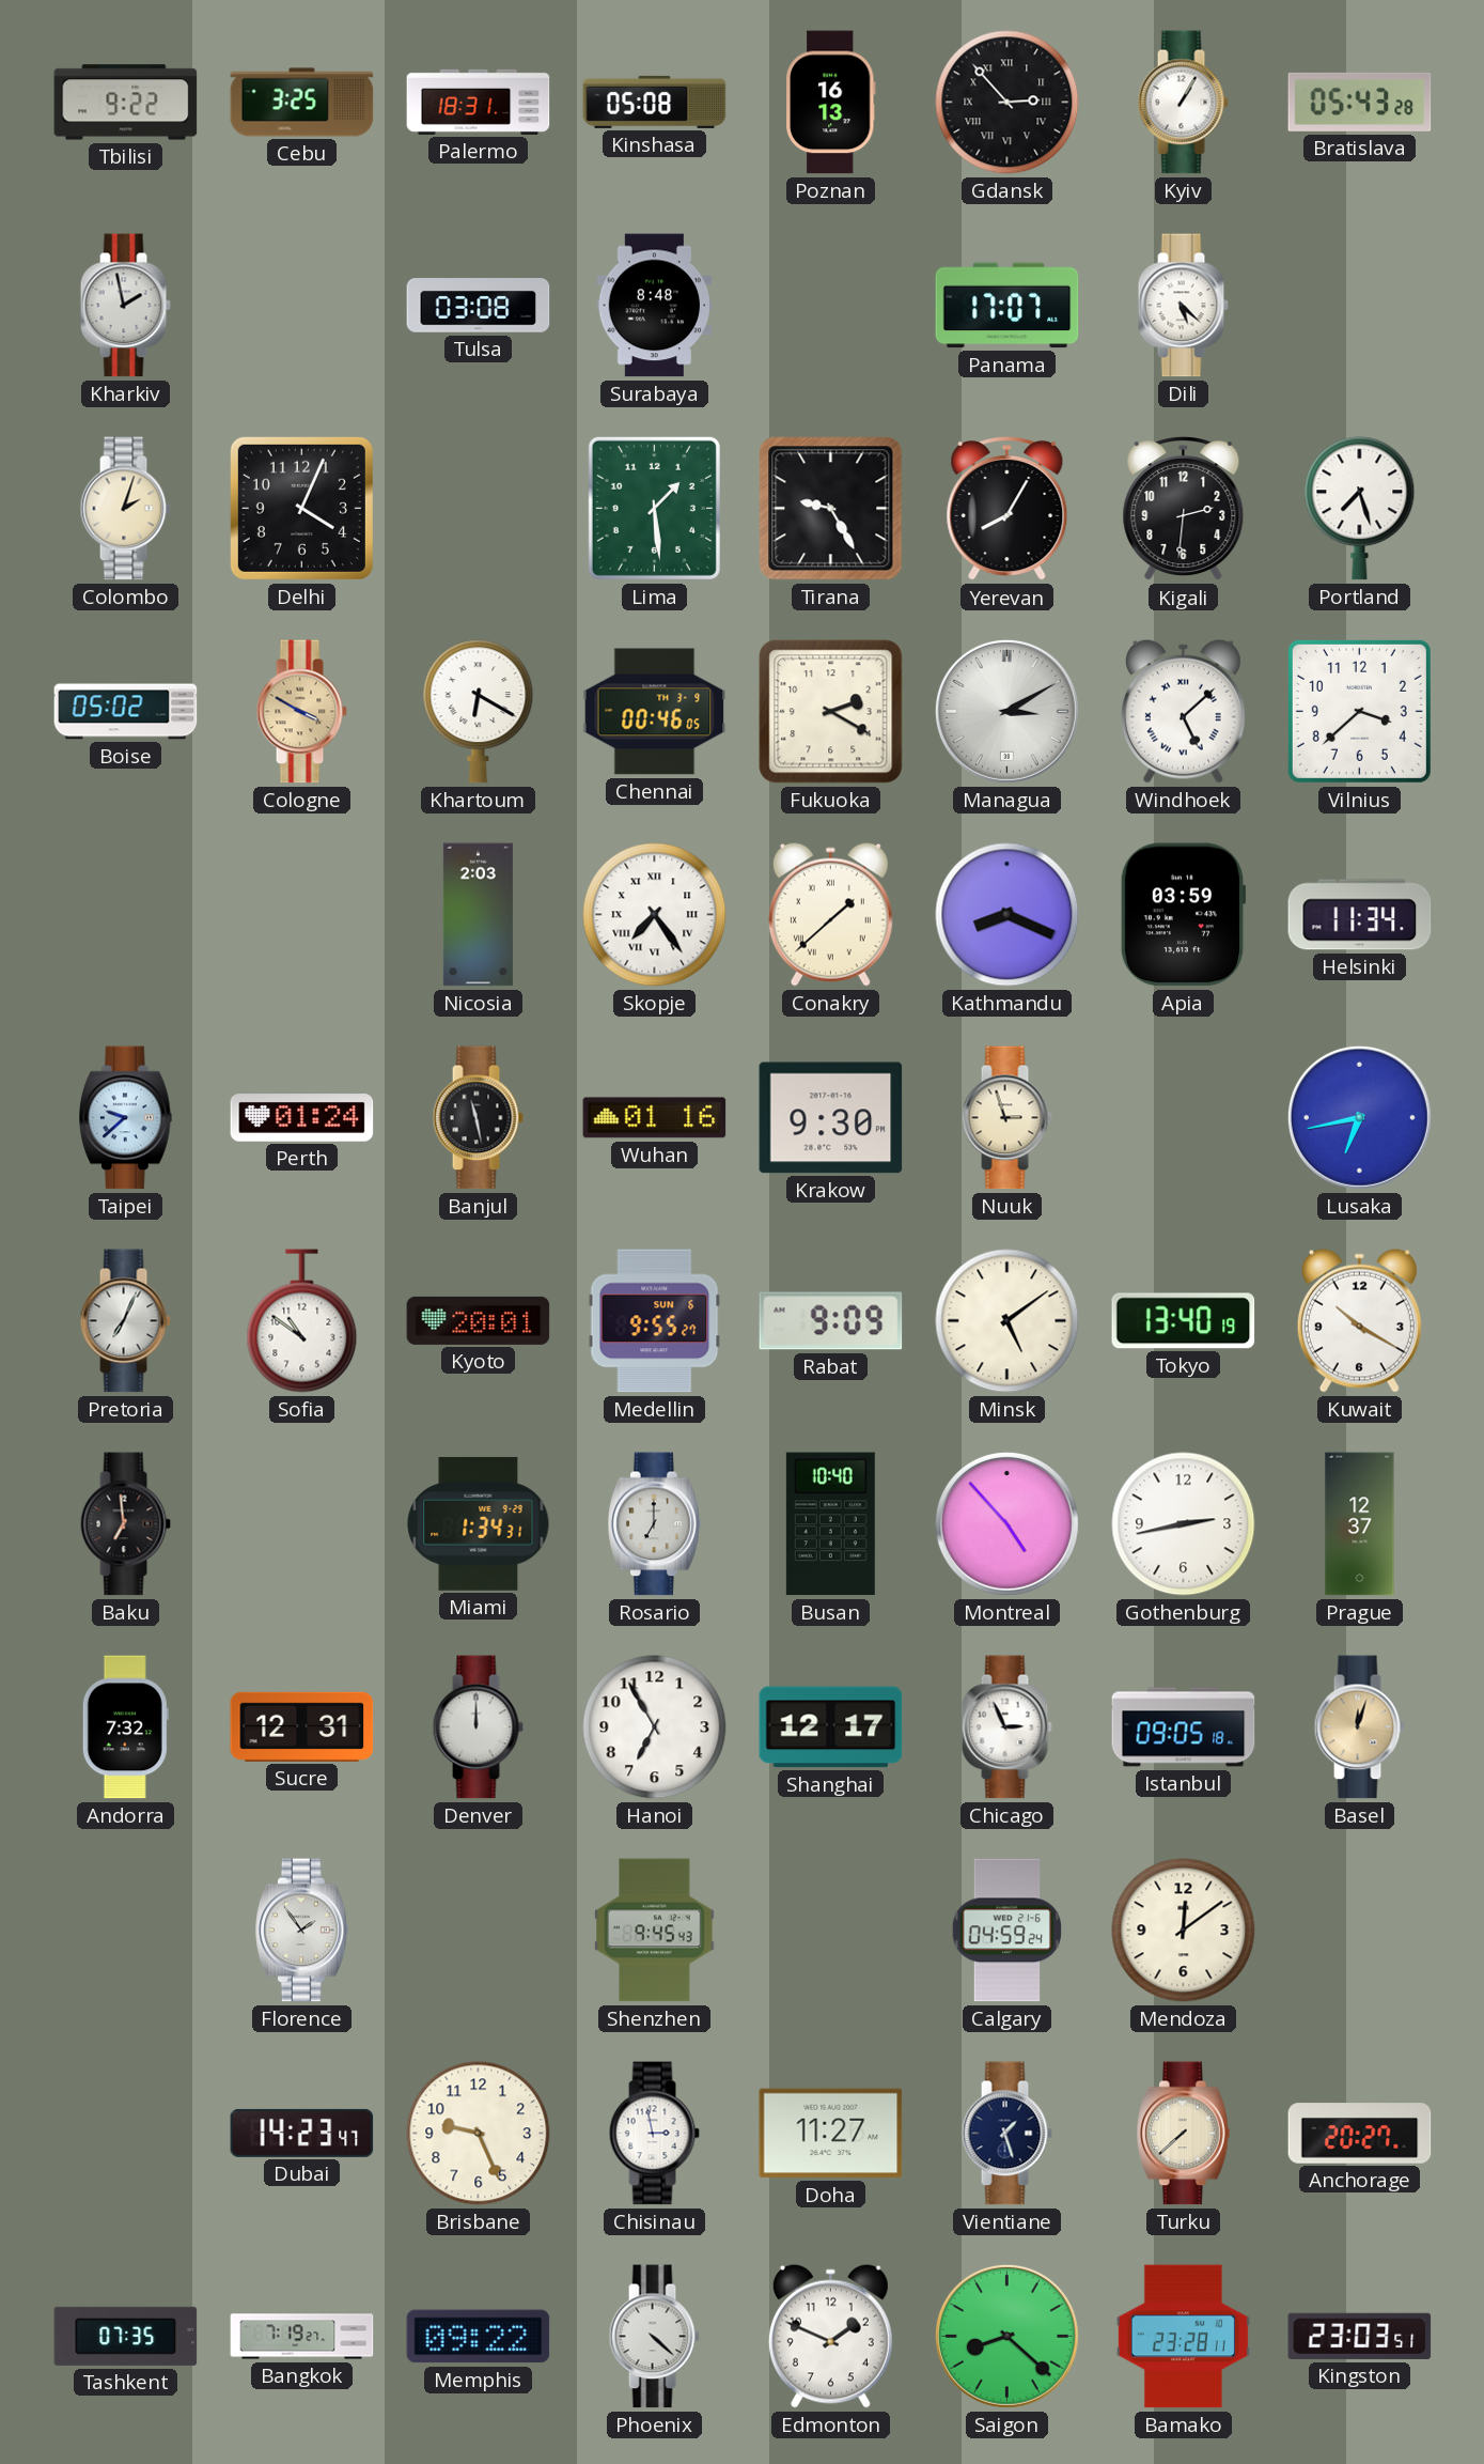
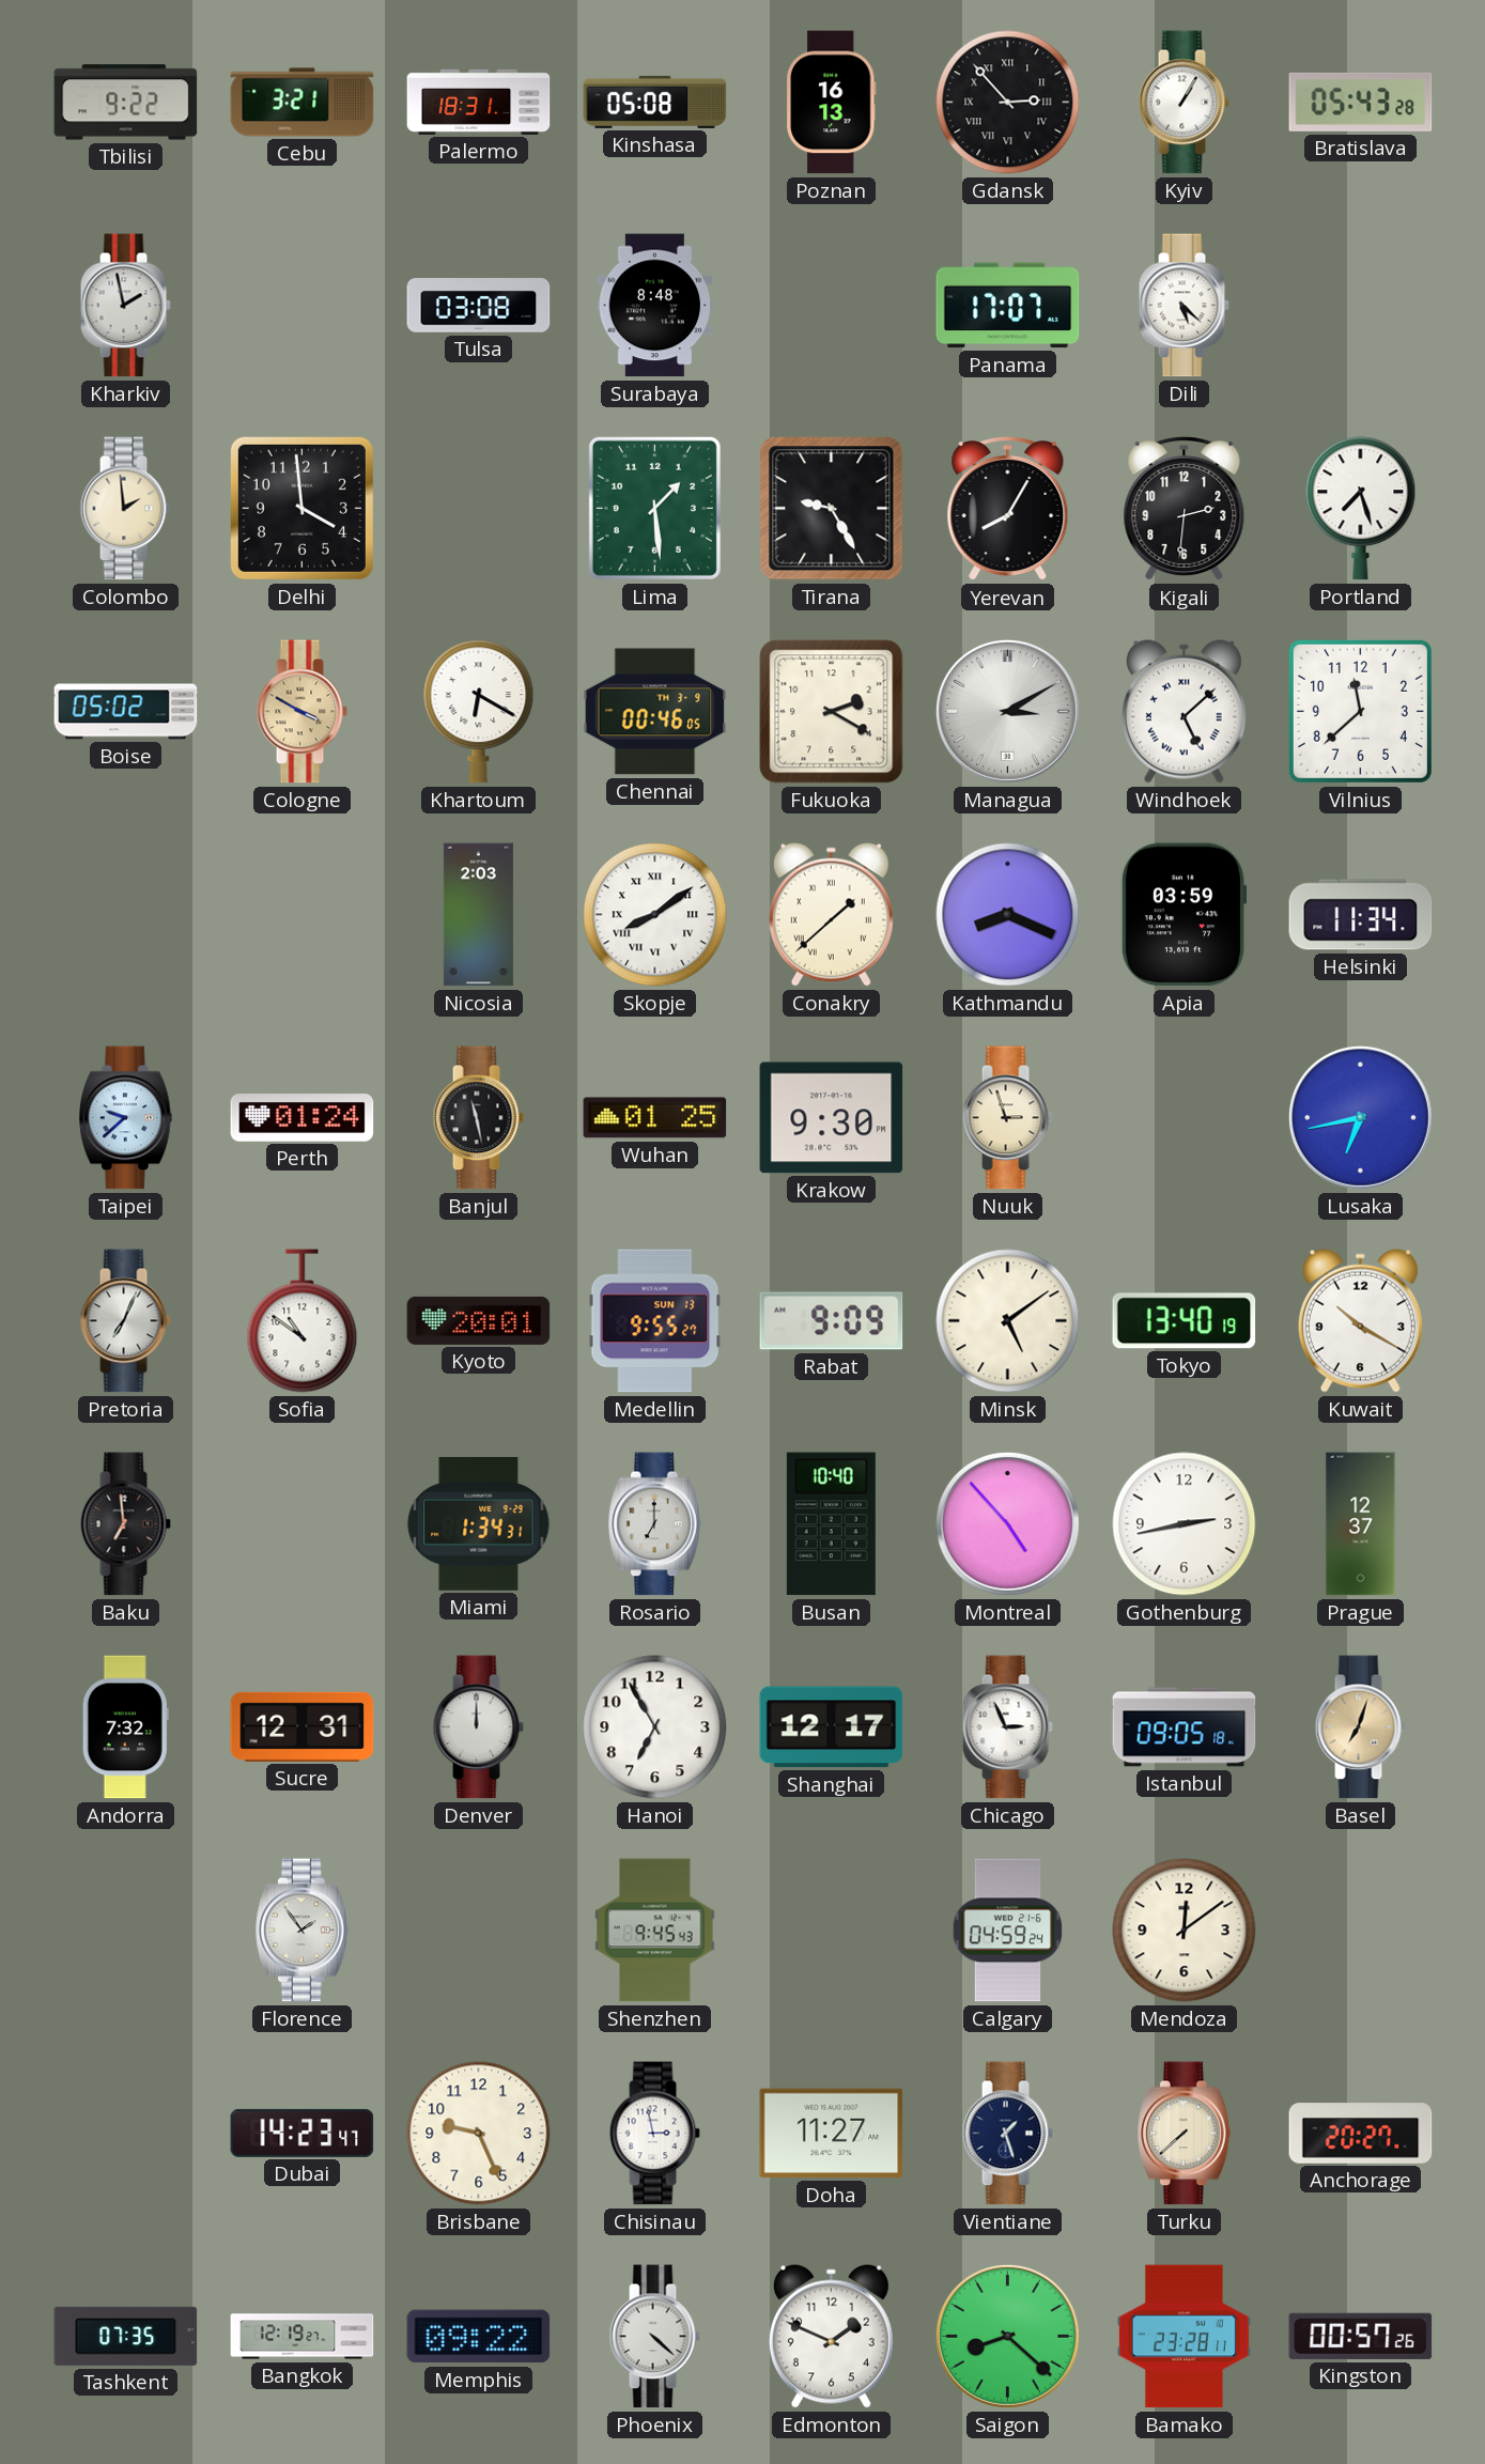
Cebu: 3:25 -> 3:21
Colombo: 2:03 -> 1:59
Delhi: 4:04 -> 3:59
Vilnius: 3:38 -> 11:38
Skopje: 7:24 -> 8:09
Wuhan: 01:16 -> 01:25
Medellin date: SUN 6 -> SUN 13
Basel: 12:03 -> 7:03
Bangkok: 7:19 -> 12:19
Kingston: 23:03 -> 00:57
